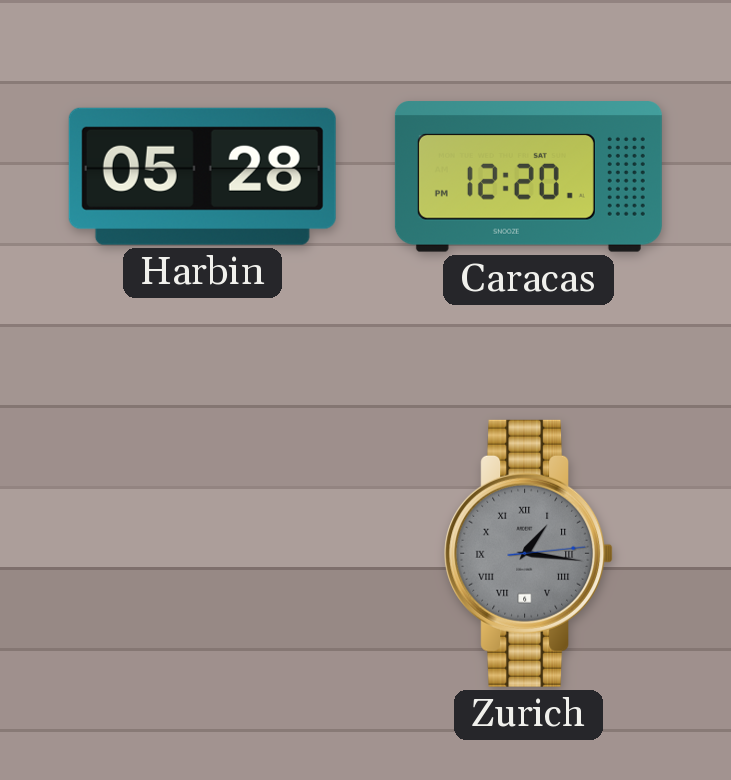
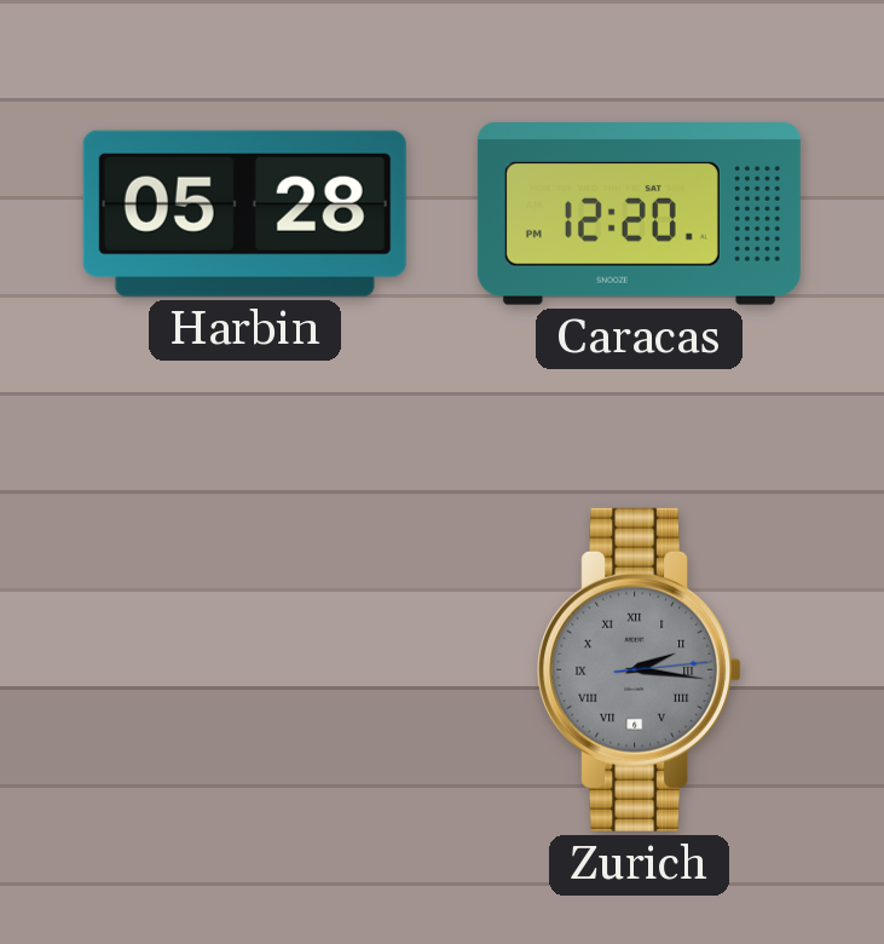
Zurich: 1:16 -> 2:16
